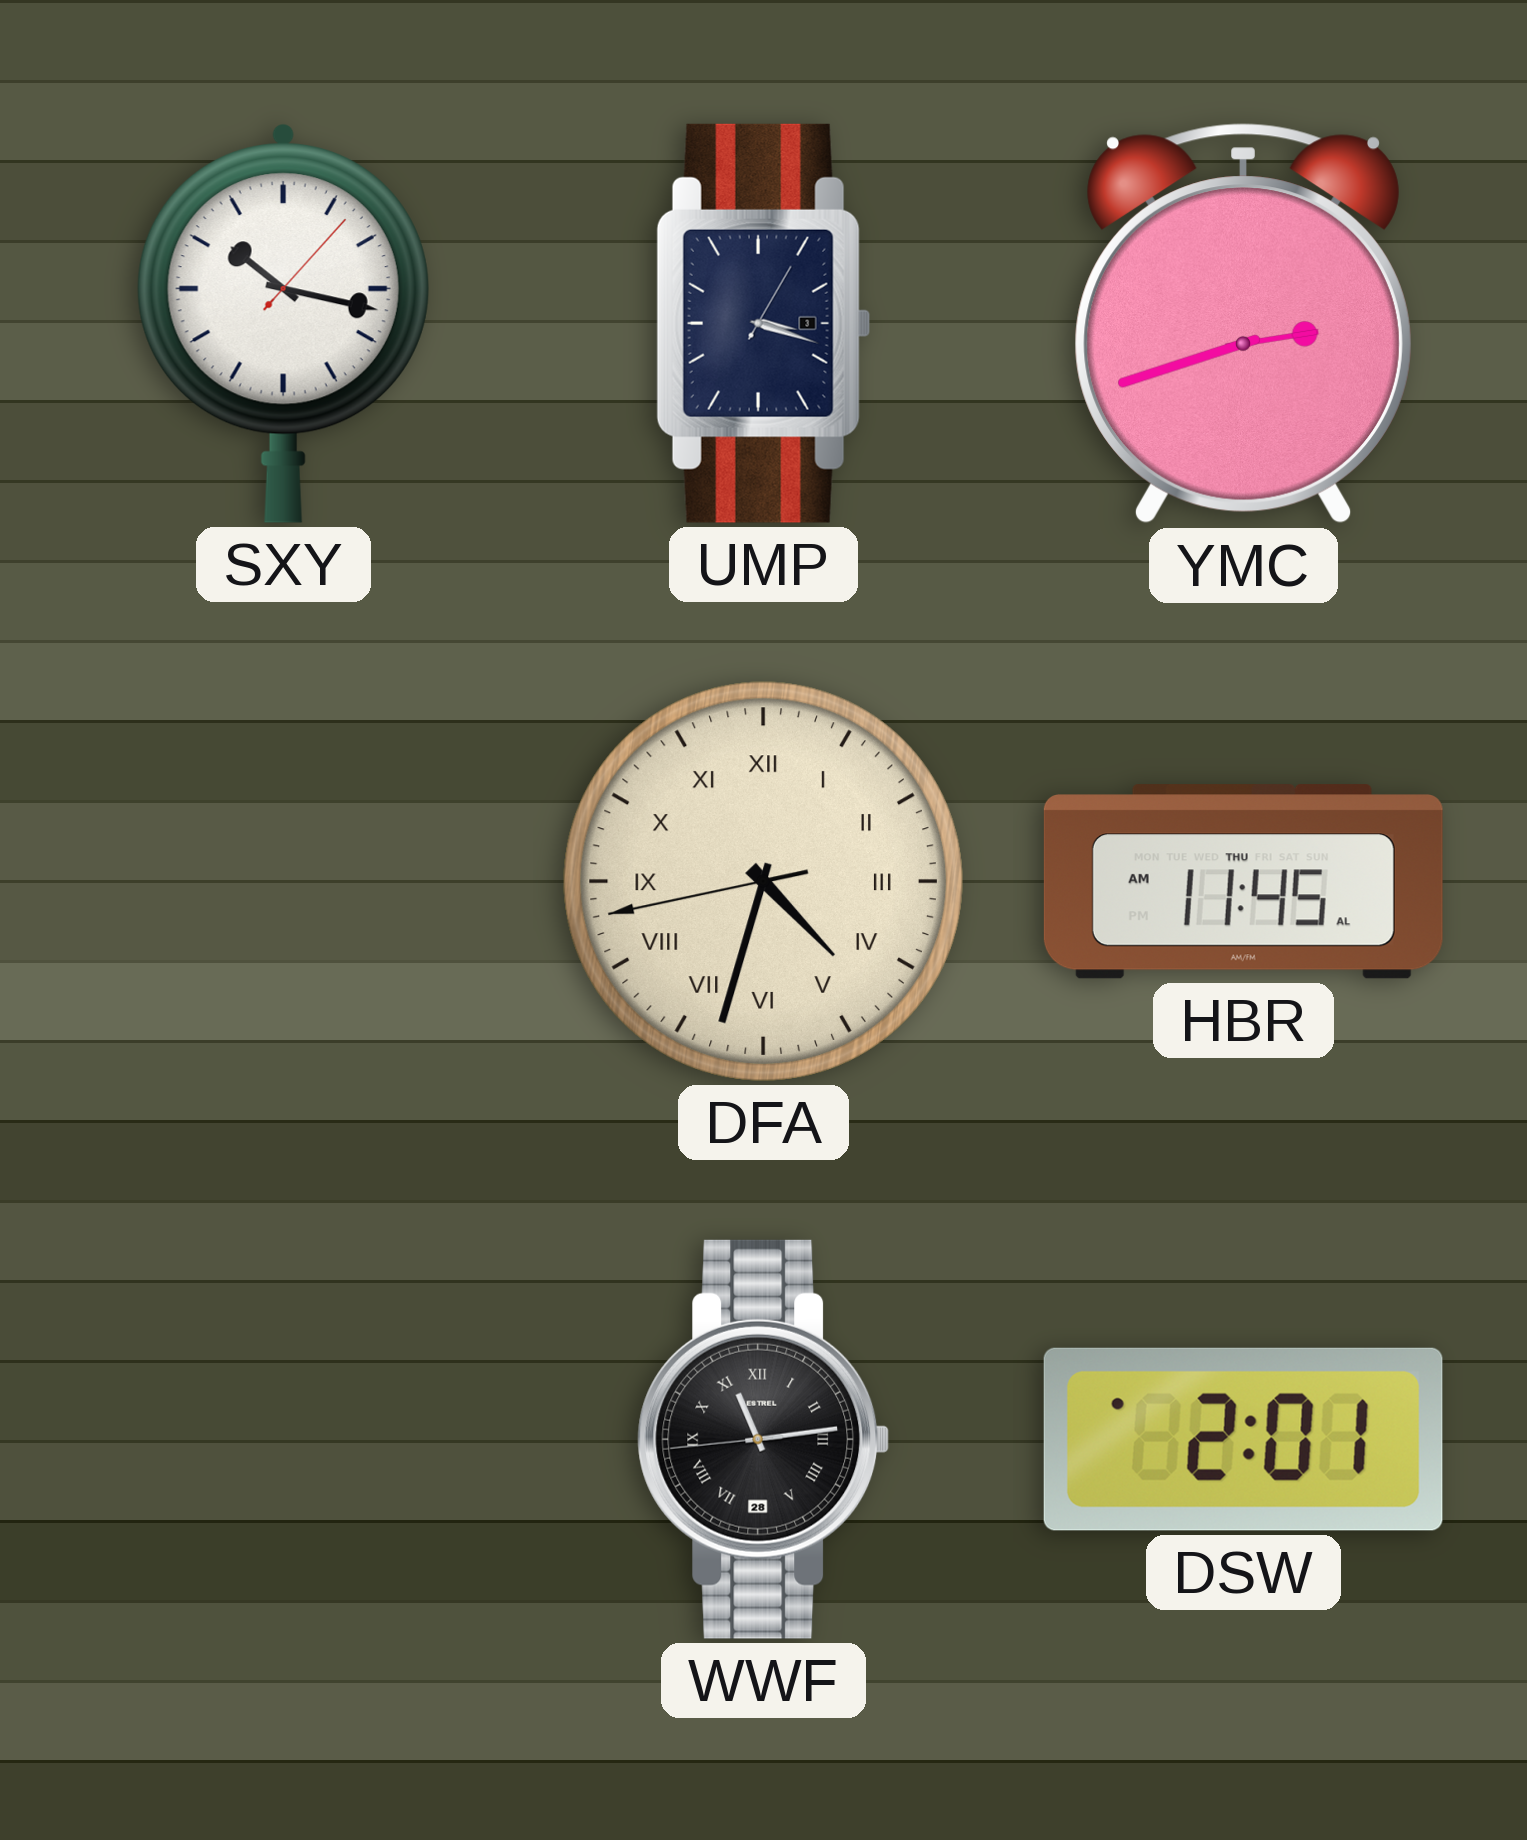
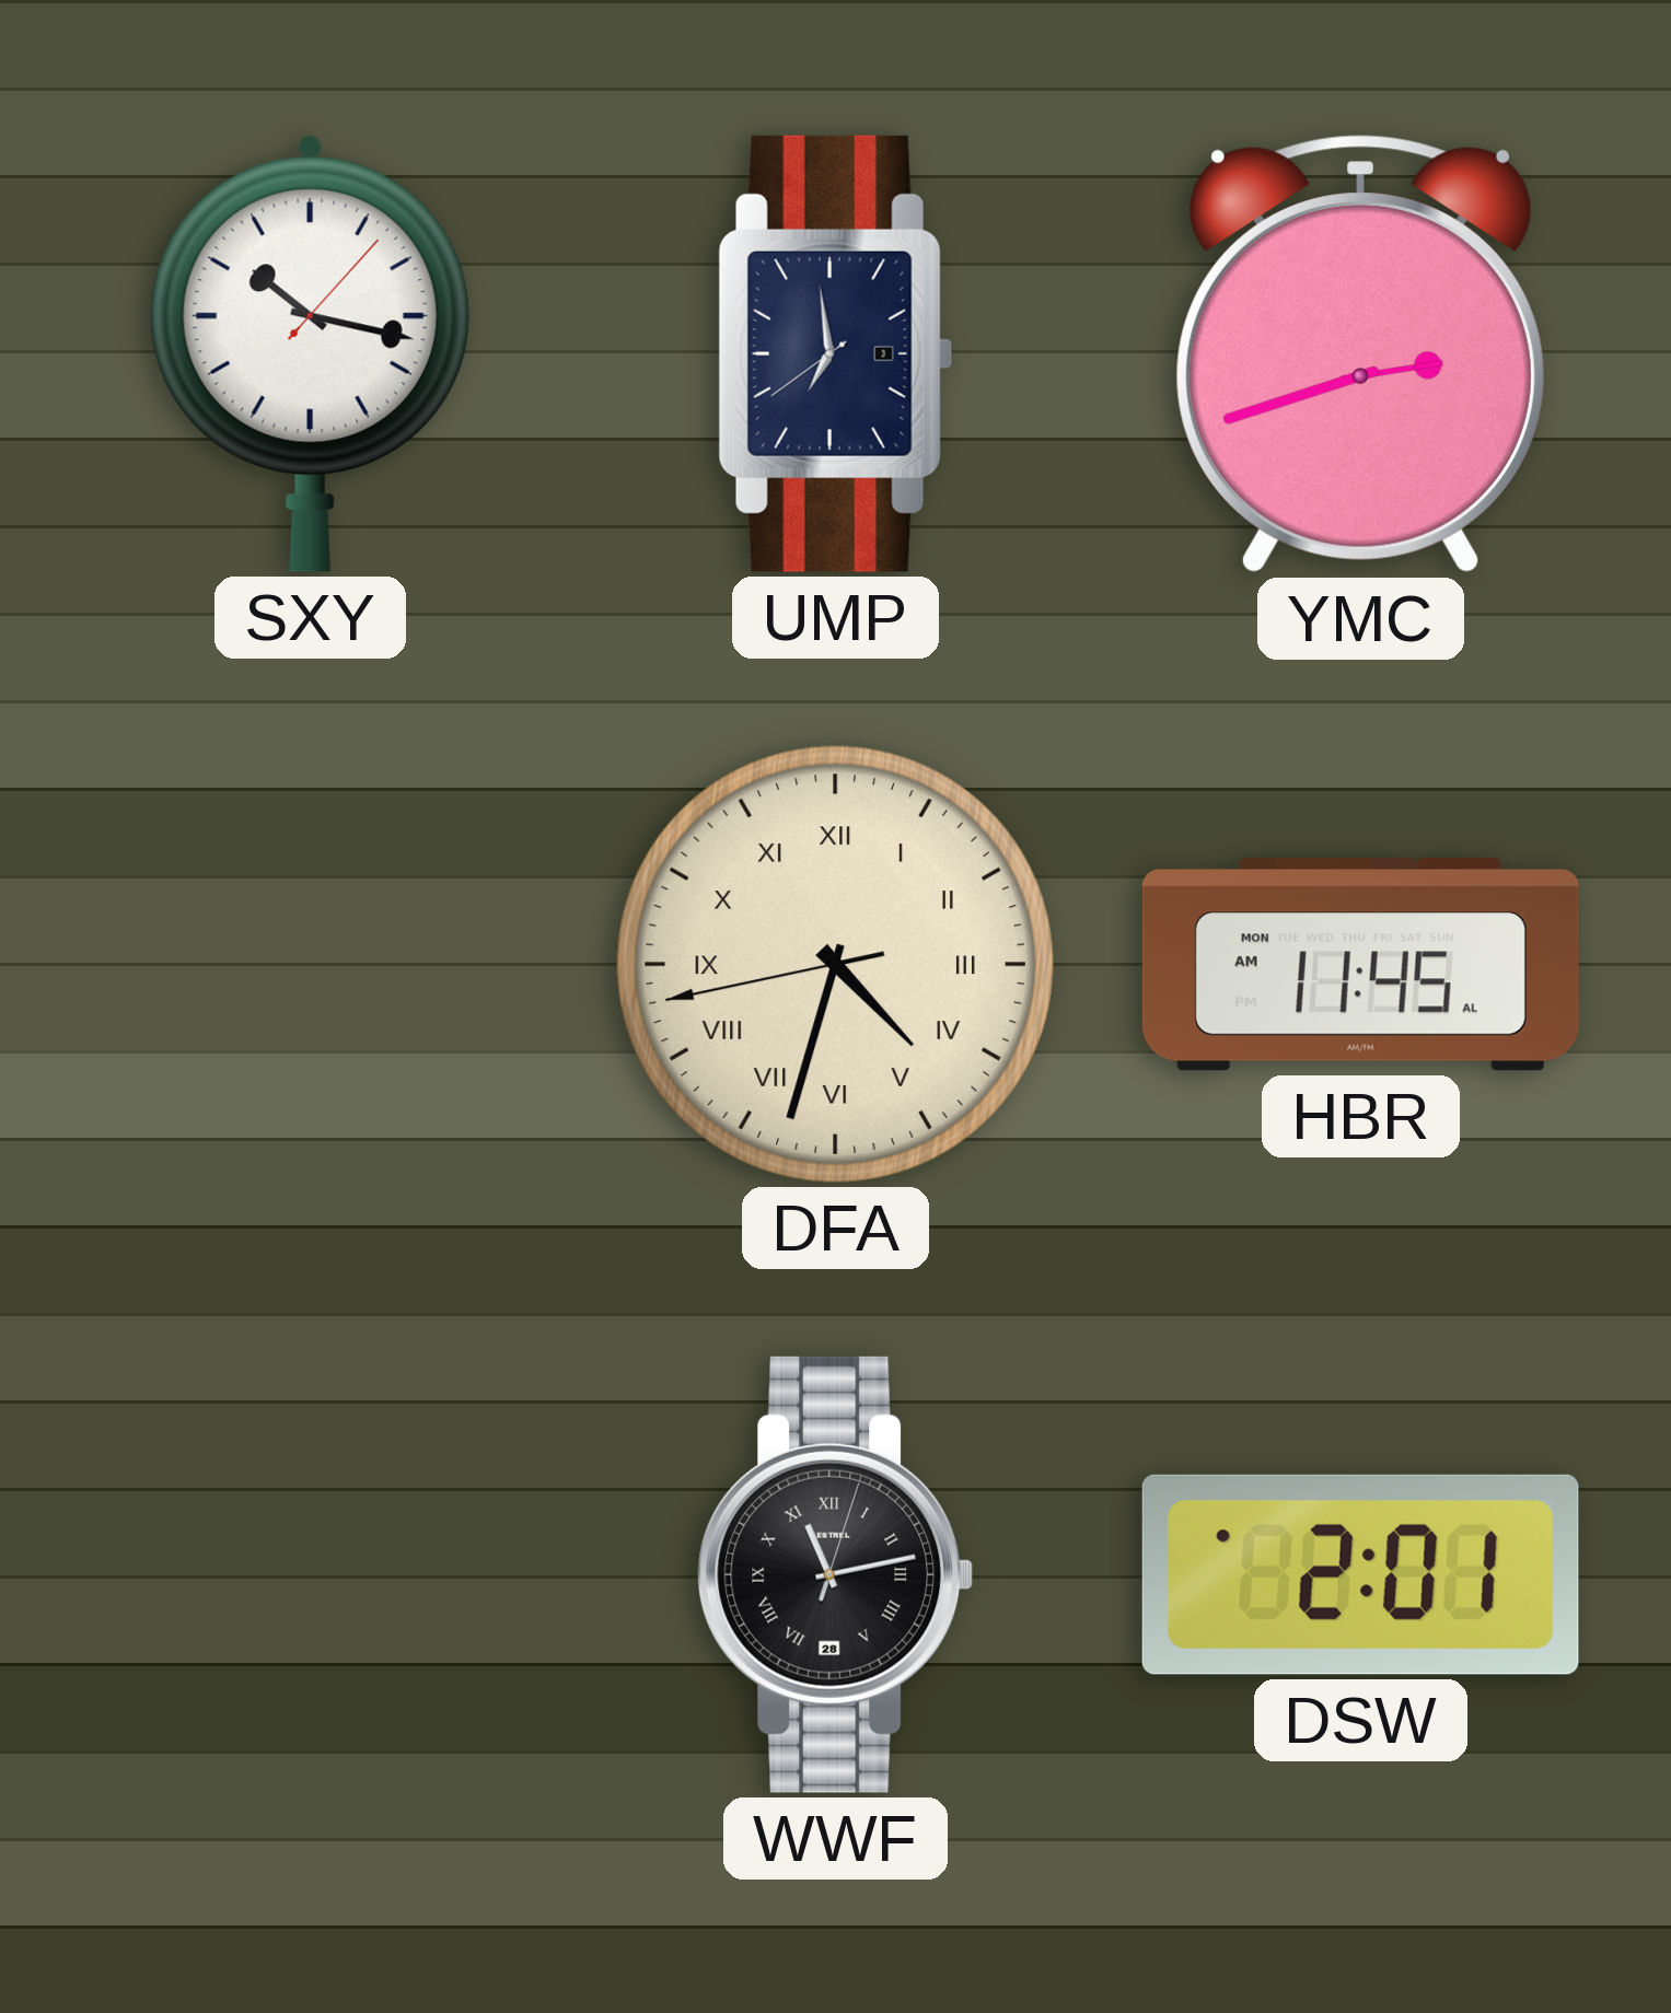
UMP: 3:18 -> 6:58
HBR date: THU -> MON
WWF: 11:13:44 -> 11:13:03
